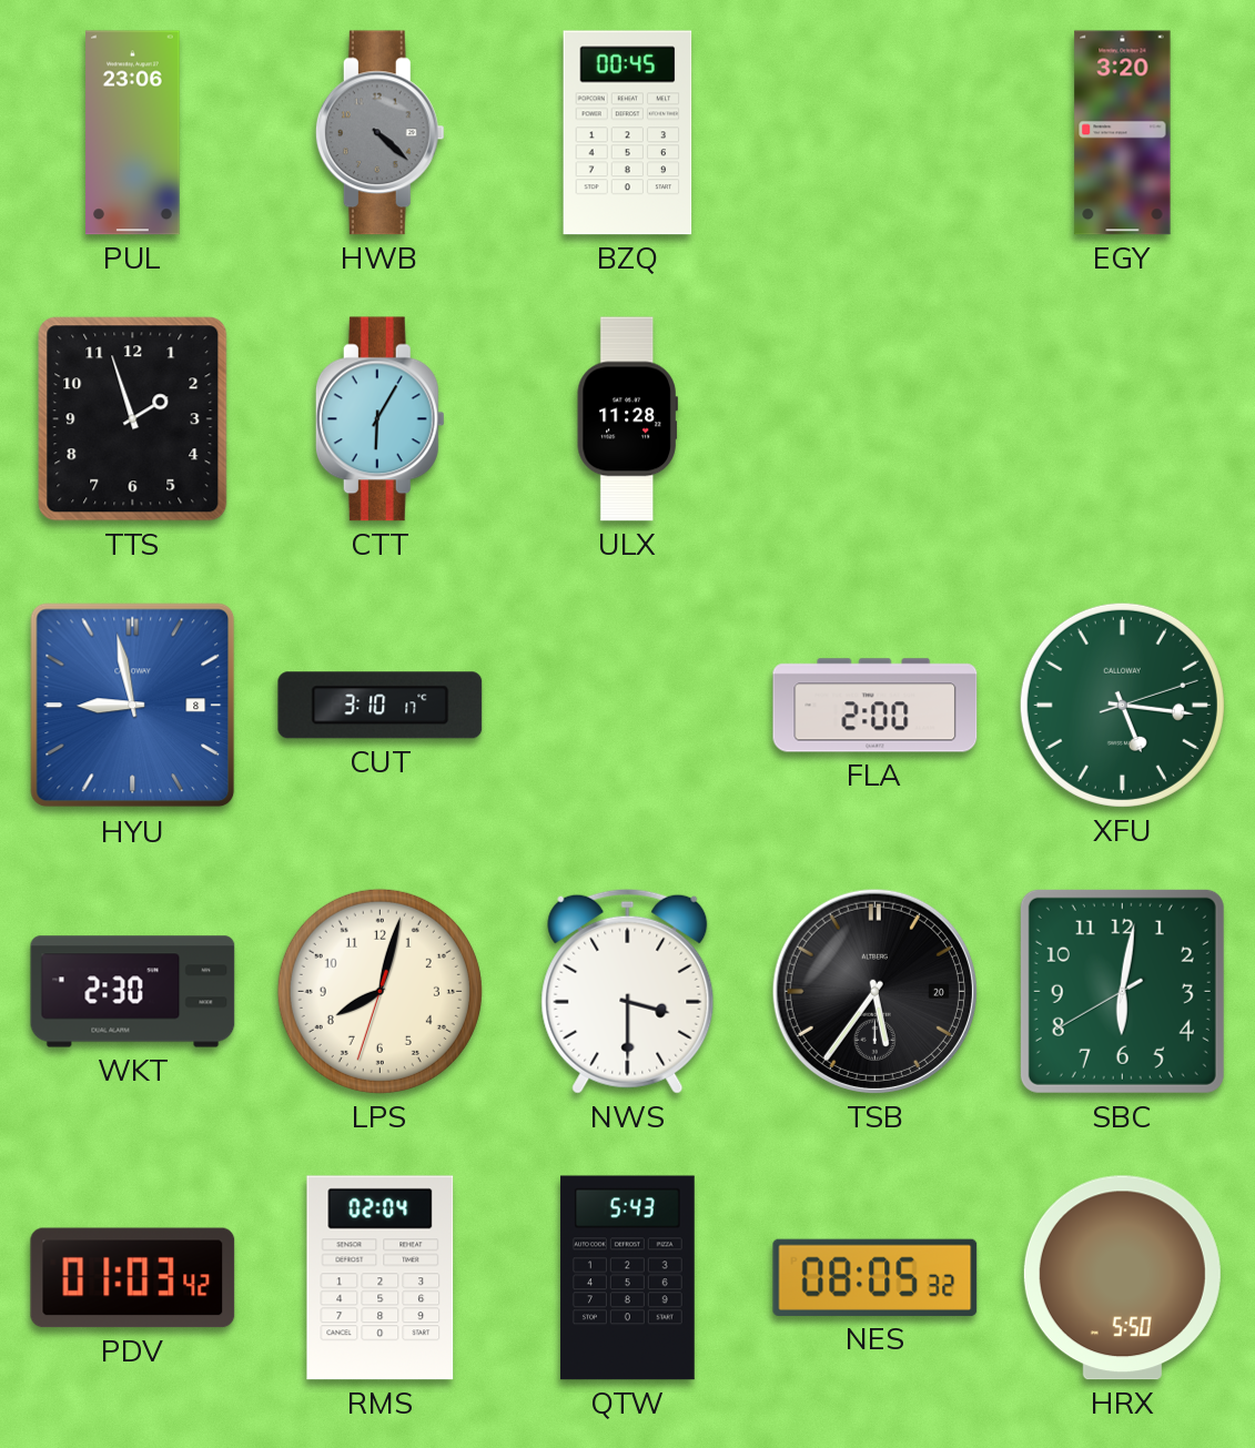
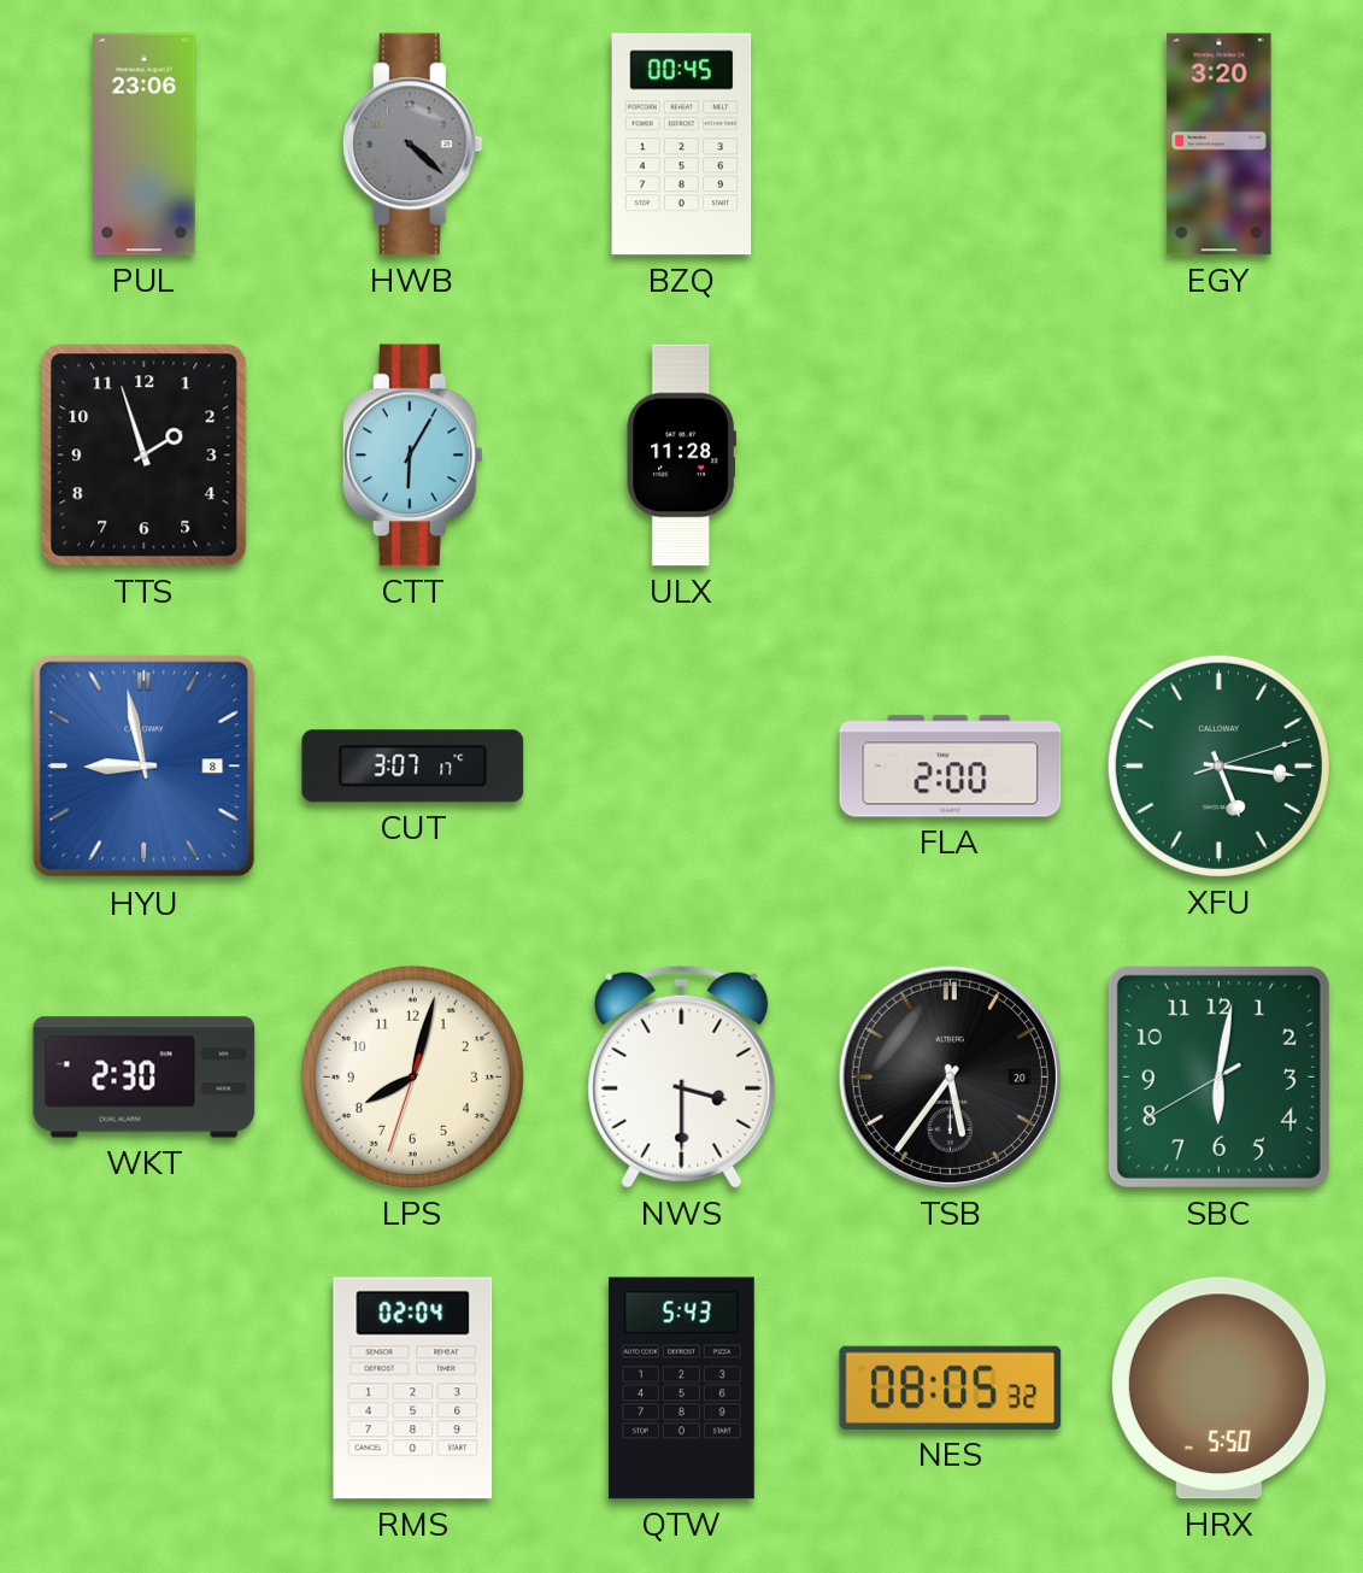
CUT: 3:10 -> 3:07
PDV: 01:03 -> none
